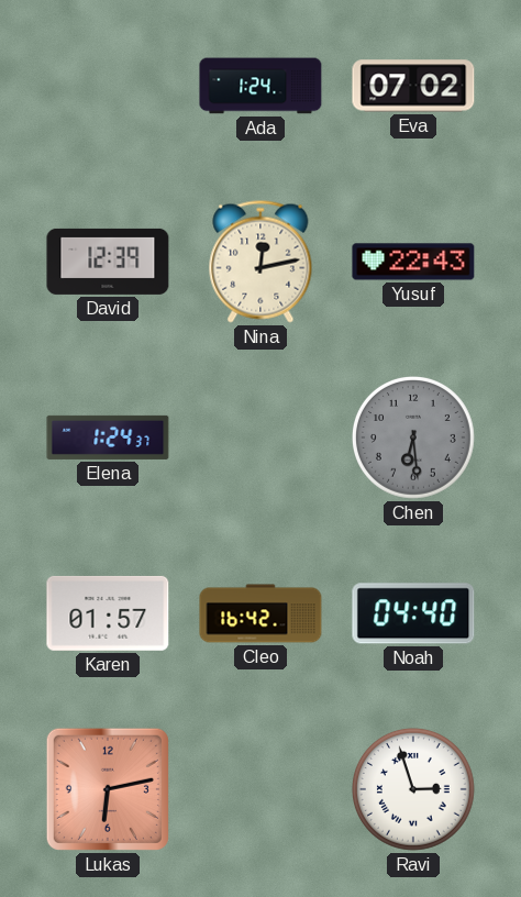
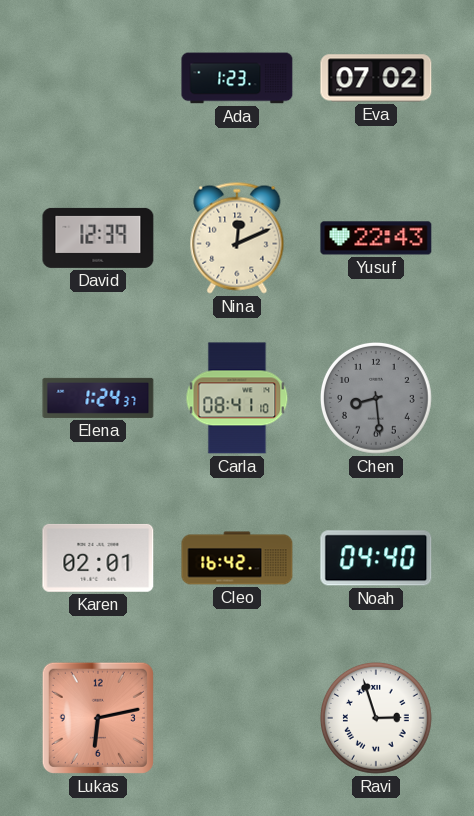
Ada: 1:24 -> 1:23
Nina: 12:13 -> 12:11
Carla: none -> 08:41
Chen: 6:29 -> 8:29
Karen: 01:57 -> 02:01
